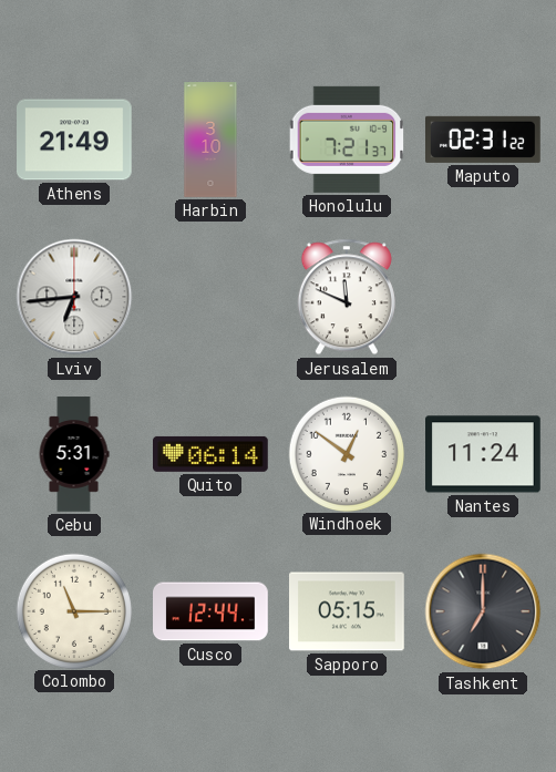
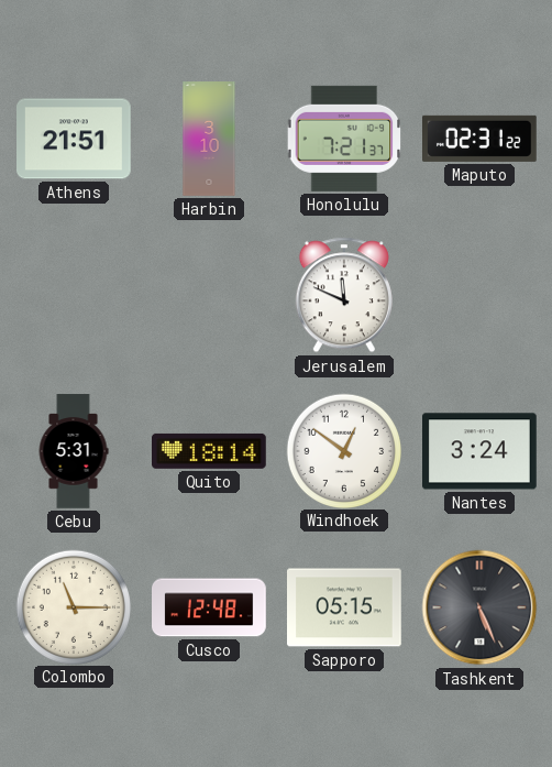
Athens: 21:49 -> 21:51
Lviv: 6:44 -> none
Quito: 06:14 -> 18:14
Nantes: 11:24 -> 3:24
Cusco: 12:44 -> 12:48
Tashkent: 7:00 -> 5:26
